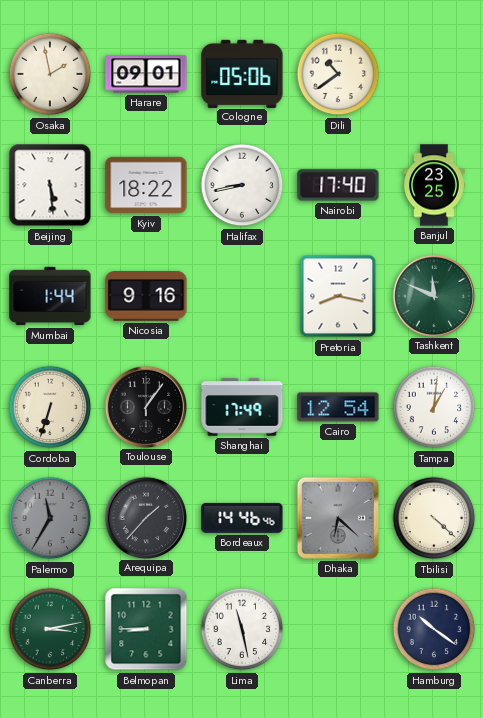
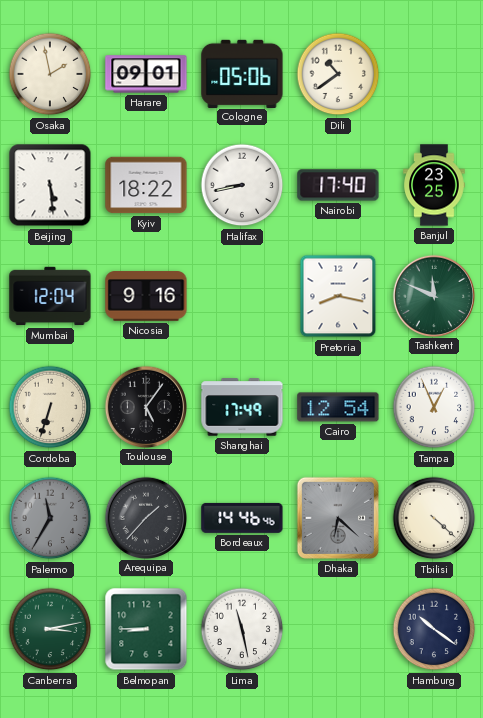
Mumbai: 1:44 -> 12:04
Toulouse: 1:06 -> 5:06
Tampa: 1:01 -> 12:56
